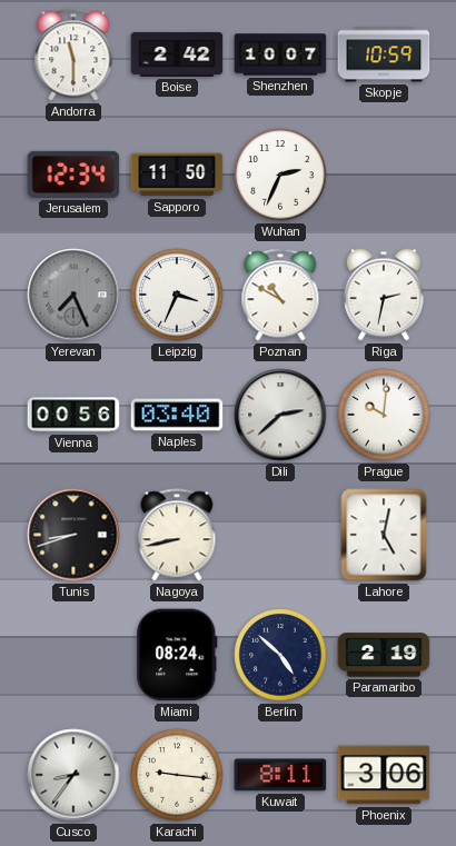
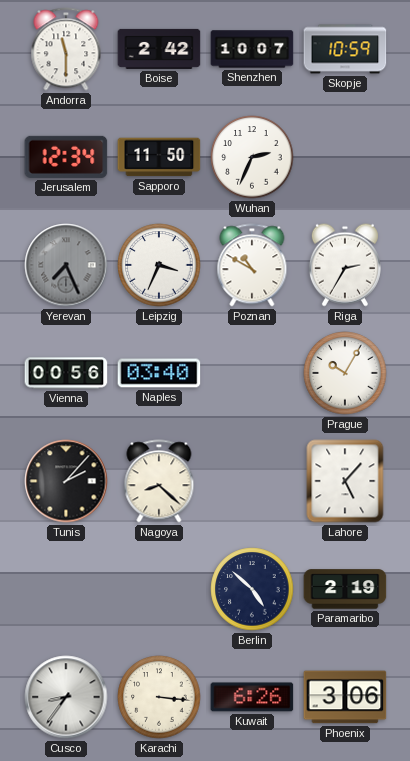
Riga: 2:32 -> 2:35
Dili: 2:38 -> none
Prague: 10:01 -> 10:05
Tunis: 8:42 -> 2:07
Nagoya: 8:43 -> 8:22
Lahore: 5:02 -> 5:07
Miami: 08:24 -> none
Karachi: 9:16 -> 3:16
Kuwait: 8:11 -> 6:26
